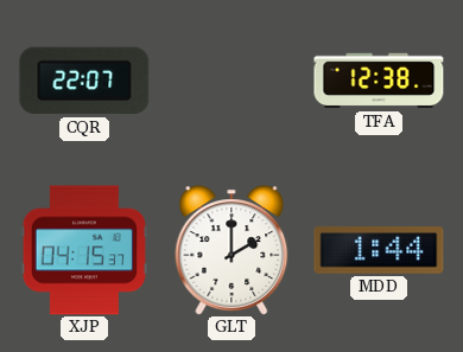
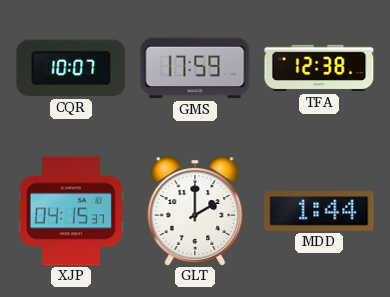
CQR: 22:07 -> 10:07
GMS: none -> 17:59
